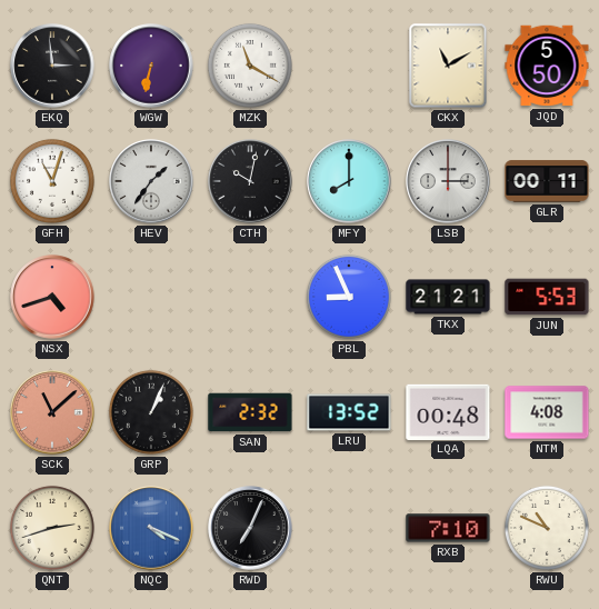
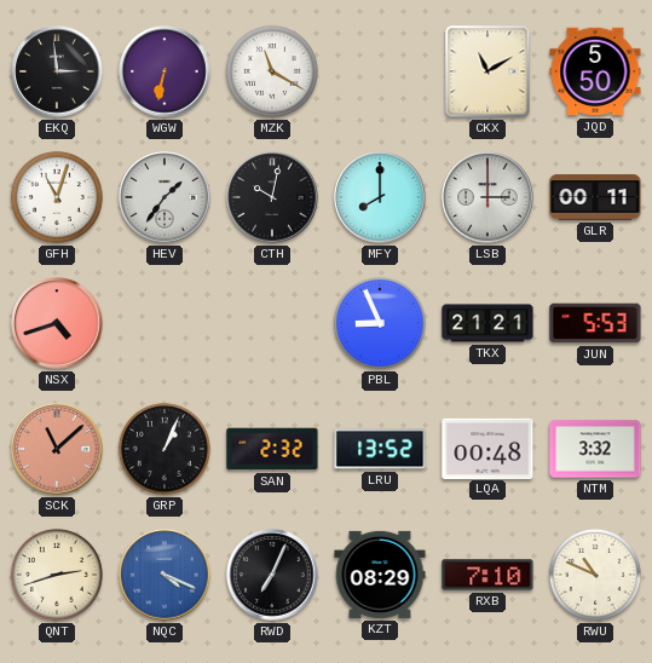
NTM: 4:08 -> 3:32
KZT: none -> 08:29
